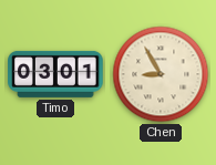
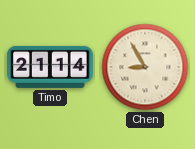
Timo: 03:01 -> 21:14
